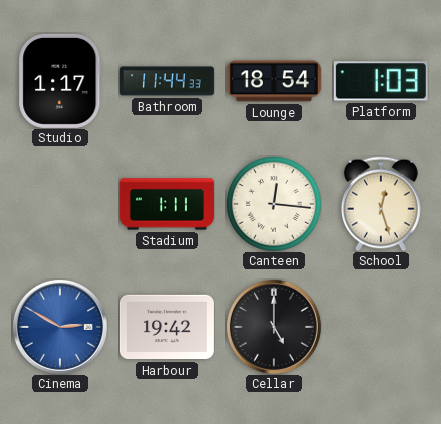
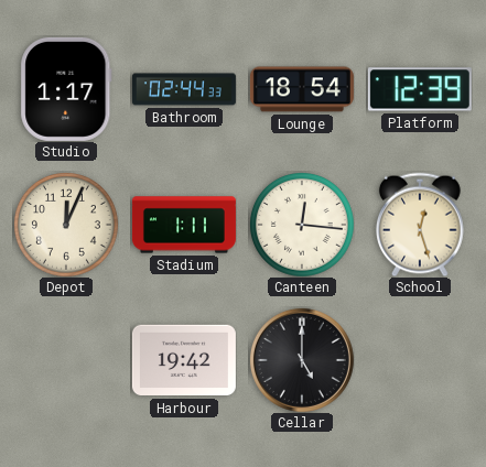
Bathroom: 11:44 -> 02:44
Platform: 1:03 -> 12:39
Depot: none -> 12:04
Cinema: 2:50 -> none
